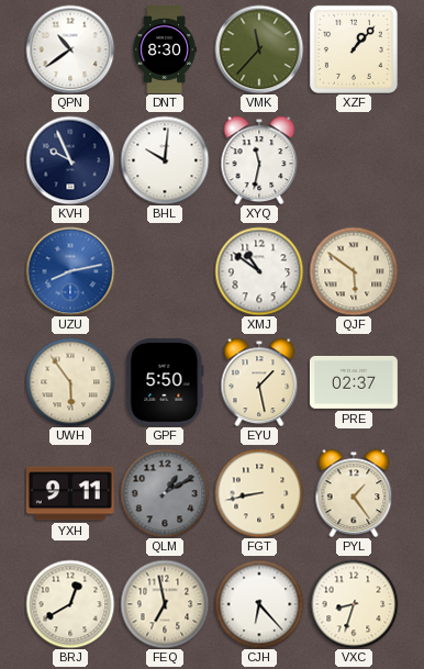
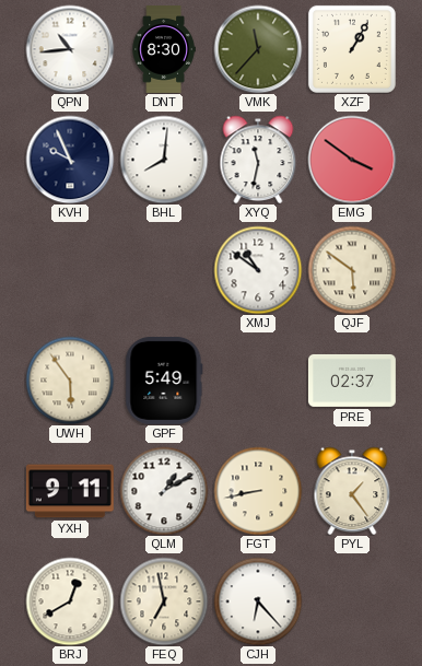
QPN: 10:39 -> 10:44
XZF: 1:07 -> 1:05
BHL: 10:01 -> 8:01
EMG: none -> 3:51
UZU: 8:13 -> none
GPF: 5:50 -> 5:49
EYU: 1:28 -> none
QLM dial: grey -> white
VXC: 8:33 -> none
